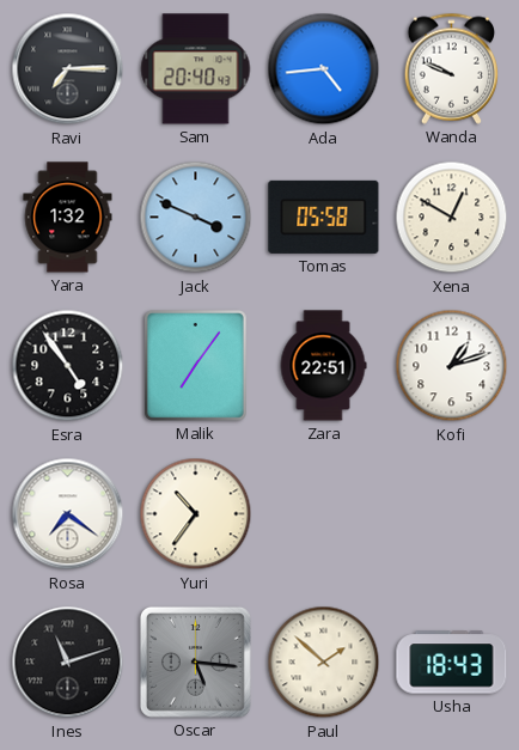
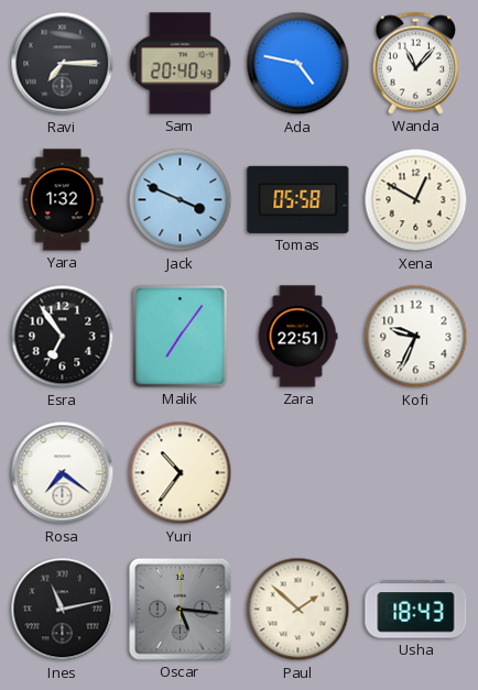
Ada: 4:44 -> 4:47
Wanda: 9:49 -> 11:07
Esra: 4:54 -> 6:54
Kofi: 1:12 -> 9:34
Ines: 11:12 -> 11:13
